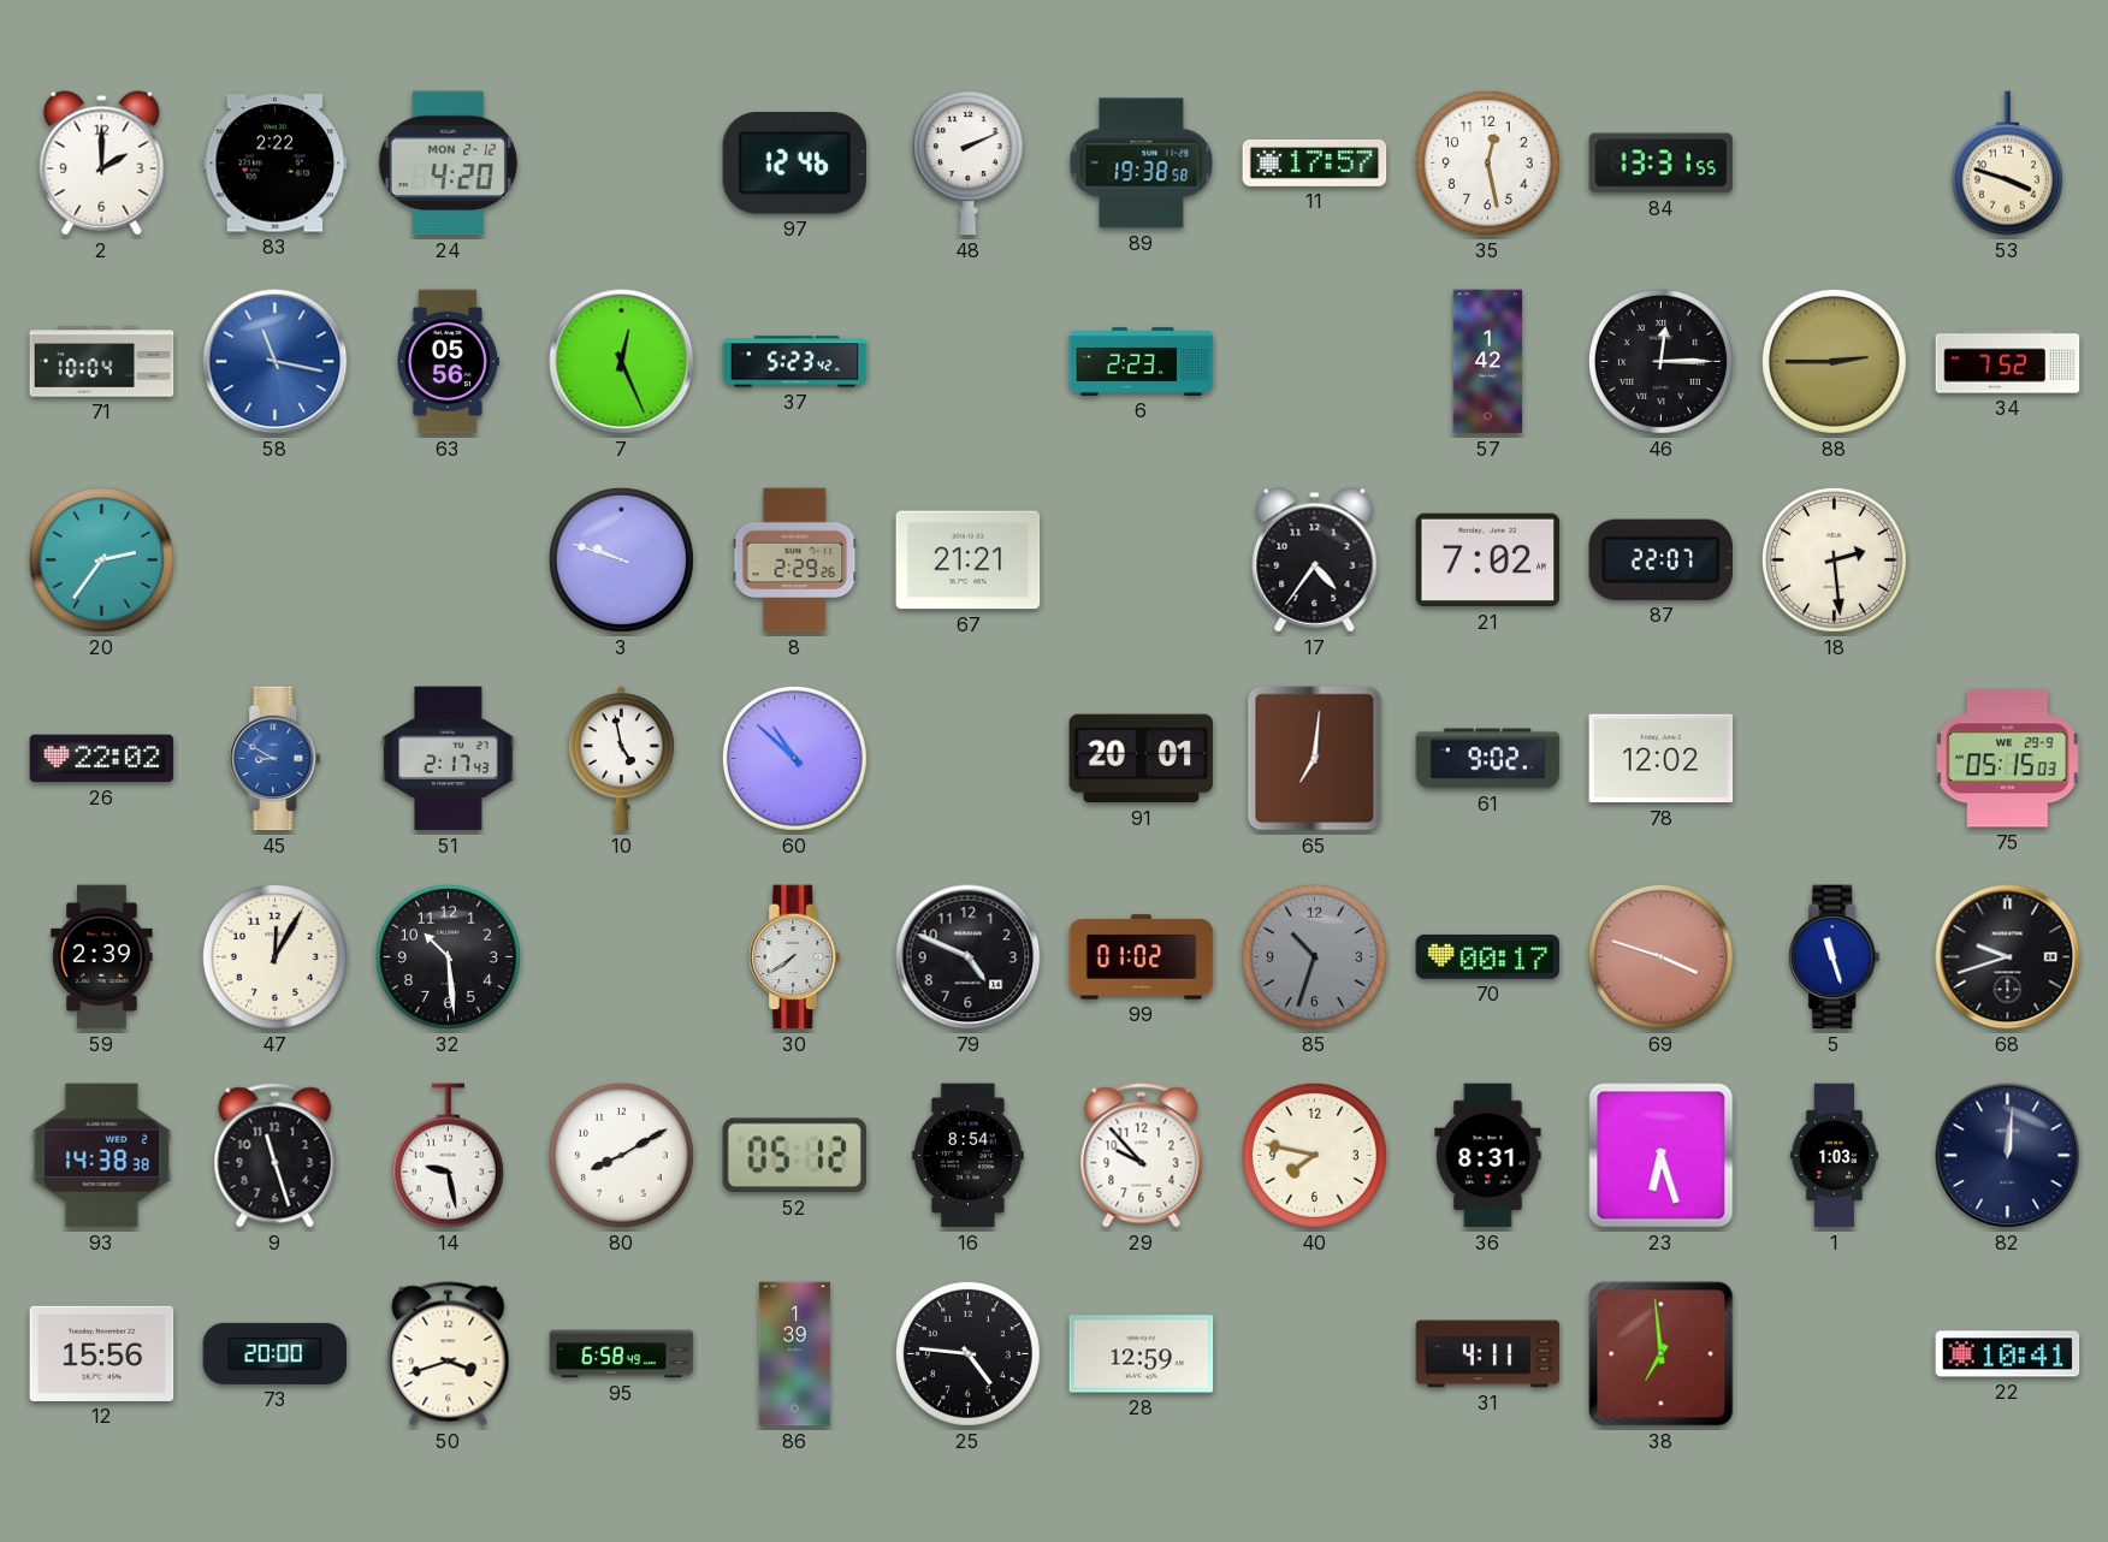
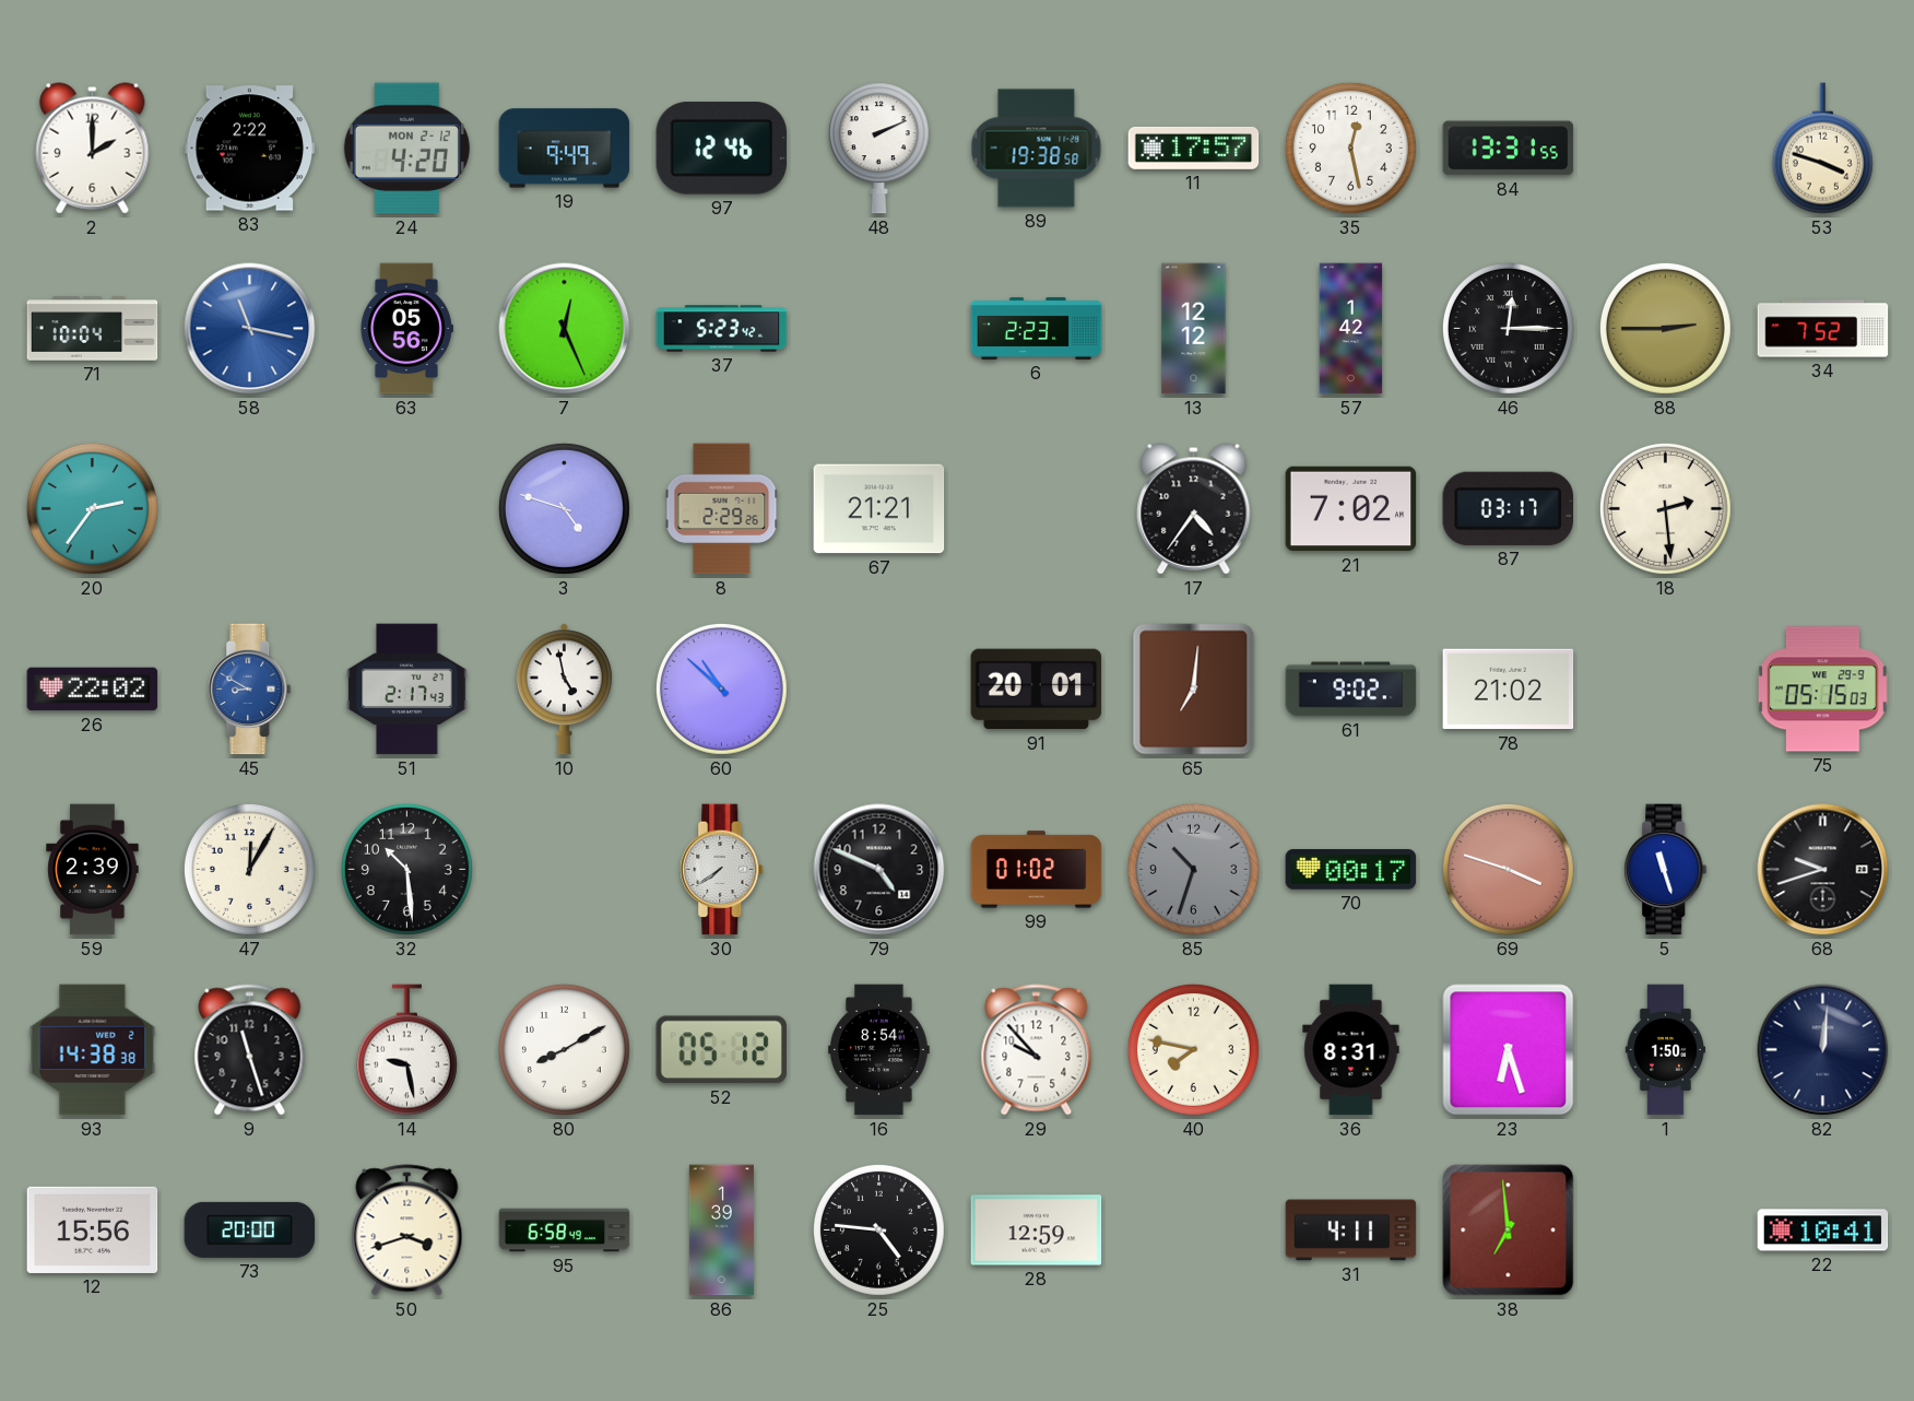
19: none -> 9:49
13: none -> 12:12
3: 9:48 -> 4:48
87: 22:07 -> 03:17
78: 12:02 -> 21:02
1: 1:03 -> 1:50
